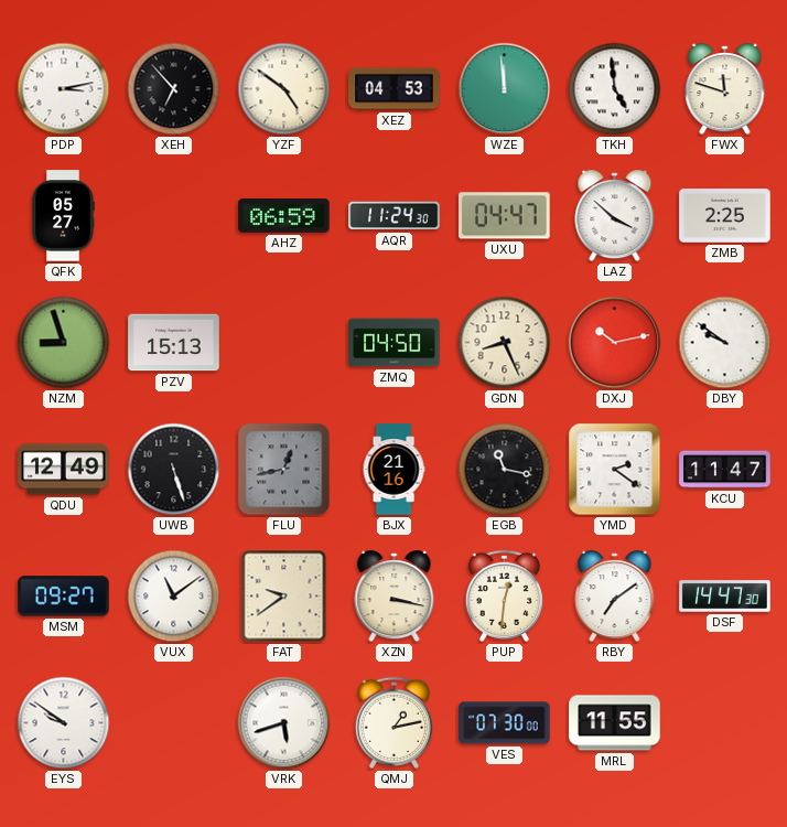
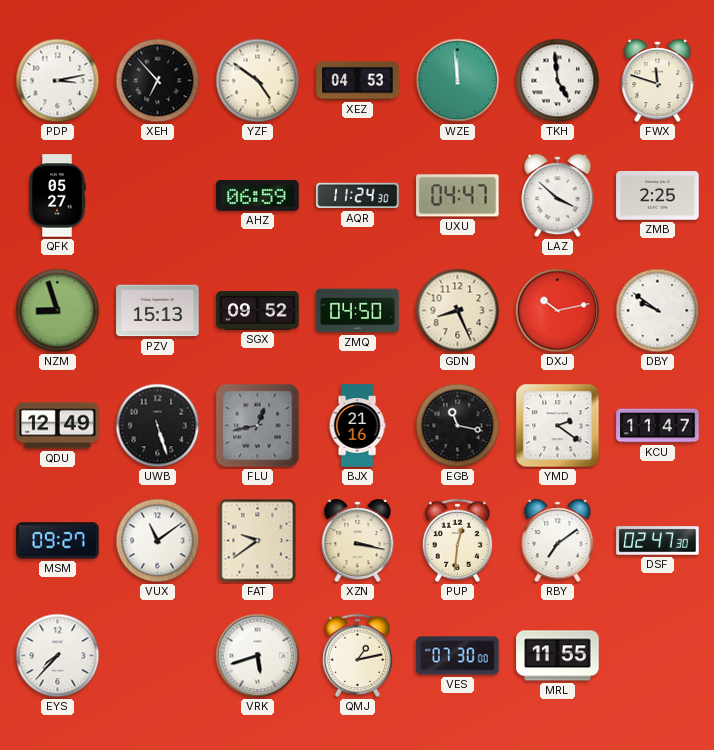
SGX: none -> 09:52
DSF: 14:47 -> 02:47
EYS: 9:51 -> 7:37
